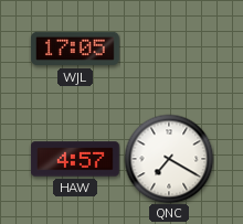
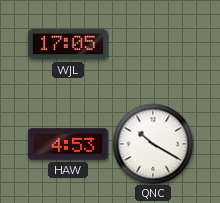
HAW: 4:57 -> 4:53
QNC: 7:20 -> 10:20
